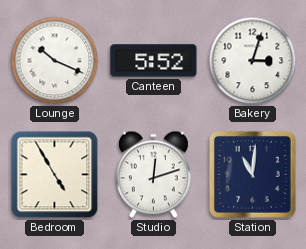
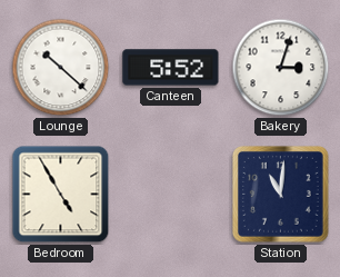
Lounge: 10:19 -> 10:22
Studio: 12:12 -> none
